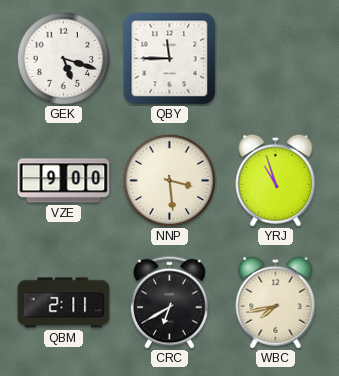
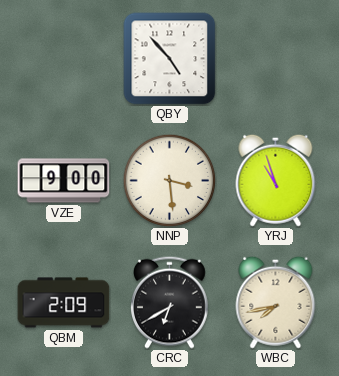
GEK: 5:18 -> none
QBY: 11:45 -> 4:53
QBM: 2:11 -> 2:09
